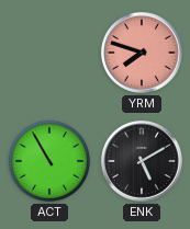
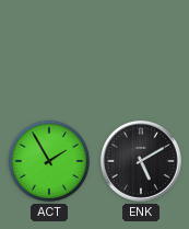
YRM: 7:48 -> none
ACT: 10:55 -> 1:55
